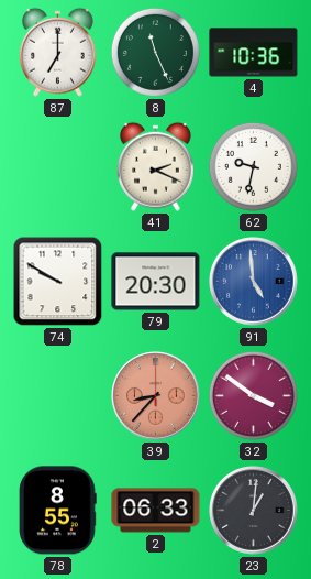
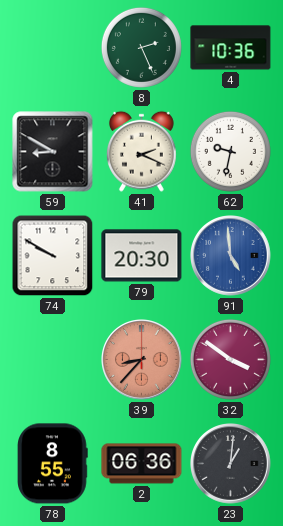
87: 7:00 -> none
8: 11:26 -> 2:26
59: none -> 8:50
2: 06:33 -> 06:36
